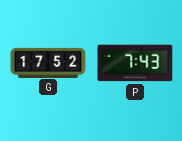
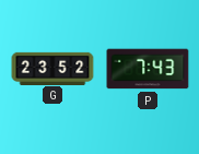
G: 17:52 -> 23:52
